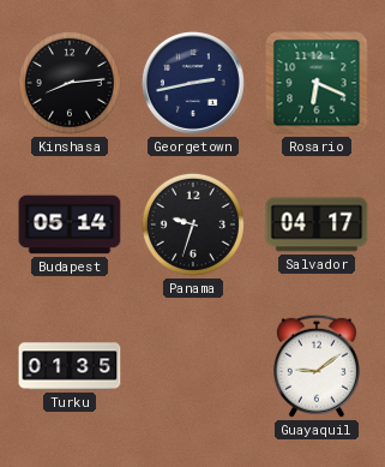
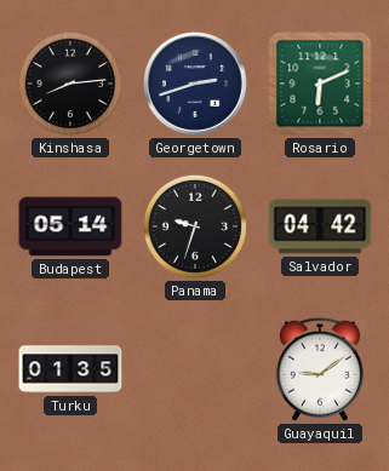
Georgetown: 2:43 -> 2:42
Rosario: 6:19 -> 6:11
Salvador: 04:17 -> 04:42
